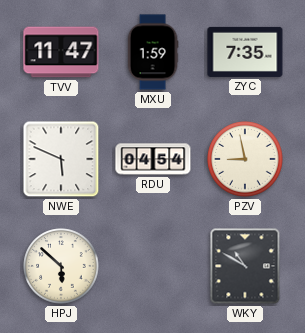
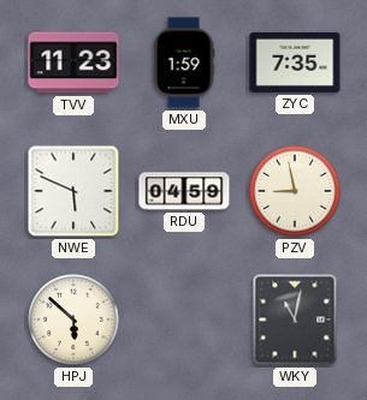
TVV: 11:47 -> 11:23
RDU: 04:54 -> 04:59
WKY: 10:50 -> 11:02
